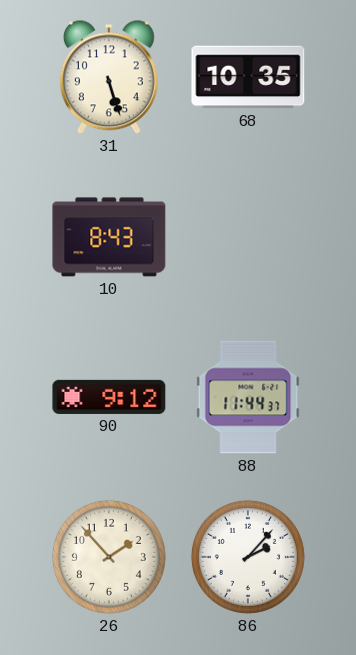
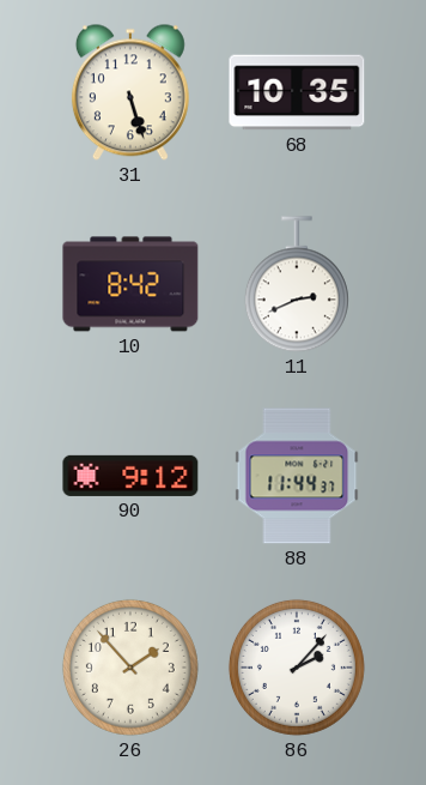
10: 8:43 -> 8:42
11: none -> 2:41
